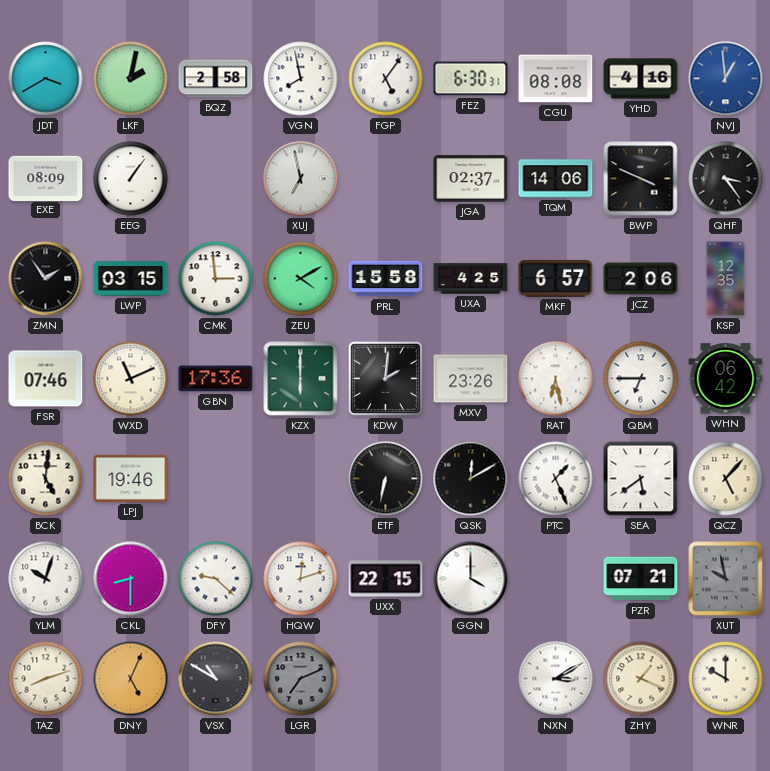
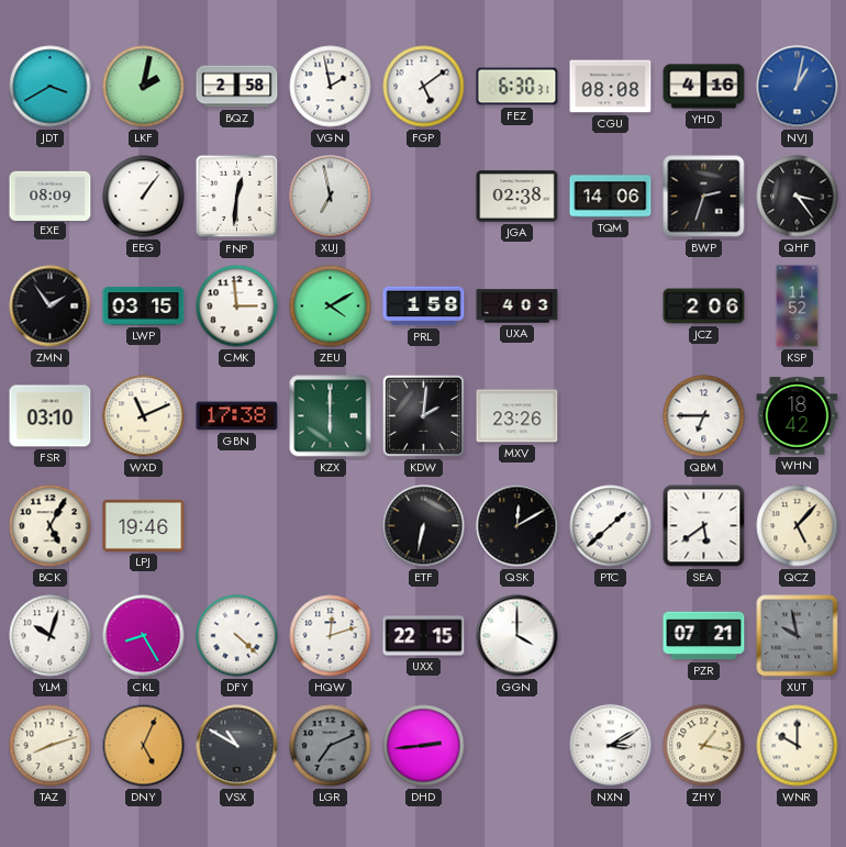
VGN: 7:58 -> 1:58
FGP: 5:06 -> 5:09
NVJ: 12:59 -> 1:02
FNP: none -> 12:31
JGA: 02:37 -> 02:38
BWP: 3:49 -> 2:33
PRL: 15:58 -> 1:58
UXA: 4:25 -> 4:03
MKF: 6:57 -> none
KSP: 12:35 -> 11:52
FSR: 07:46 -> 03:10
GBN: 17:36 -> 17:38
RAT: 6:28 -> none
WHN: 06:42 -> 18:42
BCK: 5:01 -> 5:05
PTC: 1:26 -> 1:38
CKL: 8:30 -> 8:25
DFY: 9:22 -> 4:22
DHD: none -> 2:44
ZHY: 1:19 -> 1:17
